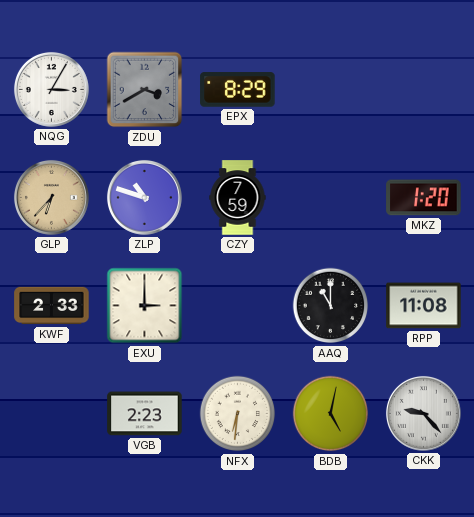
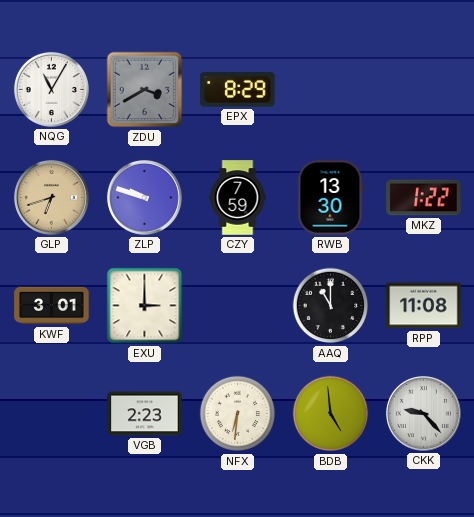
NQG: 3:05 -> 11:05
GLP: 6:37 -> 6:42
ZLP: 10:48 -> 9:48
RWB: none -> 13:30
MKZ: 1:20 -> 1:22
KWF: 2:33 -> 3:01
BDB: 5:02 -> 4:59
